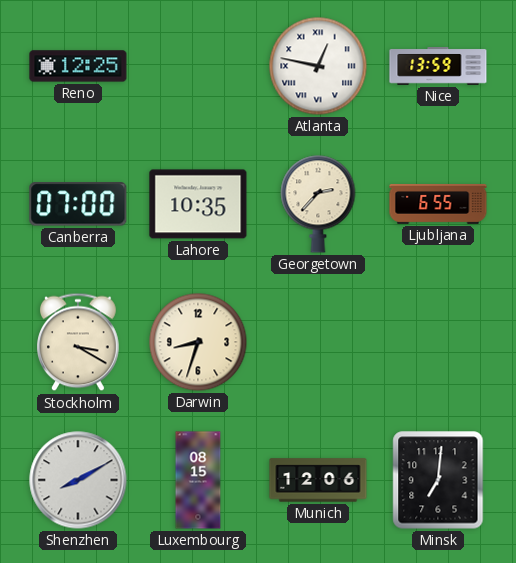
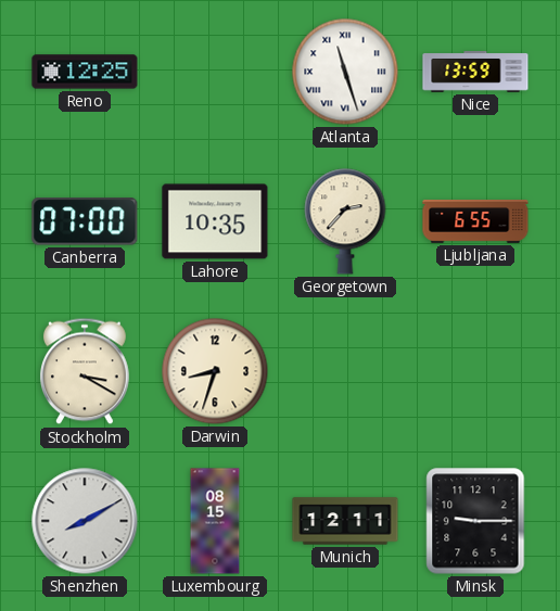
Atlanta: 12:47 -> 11:27
Munich: 12:06 -> 12:11
Minsk: 7:01 -> 9:15
